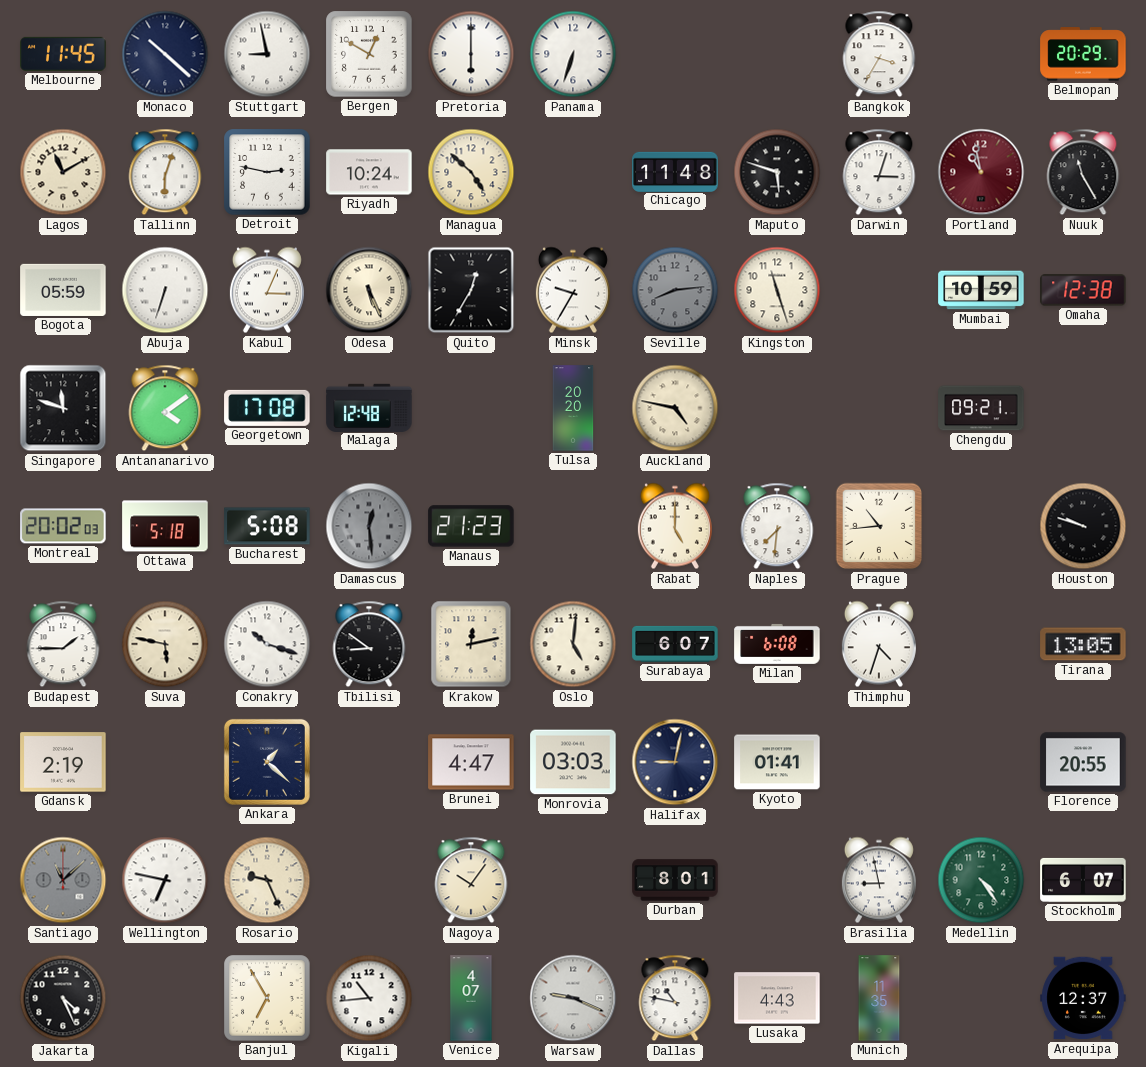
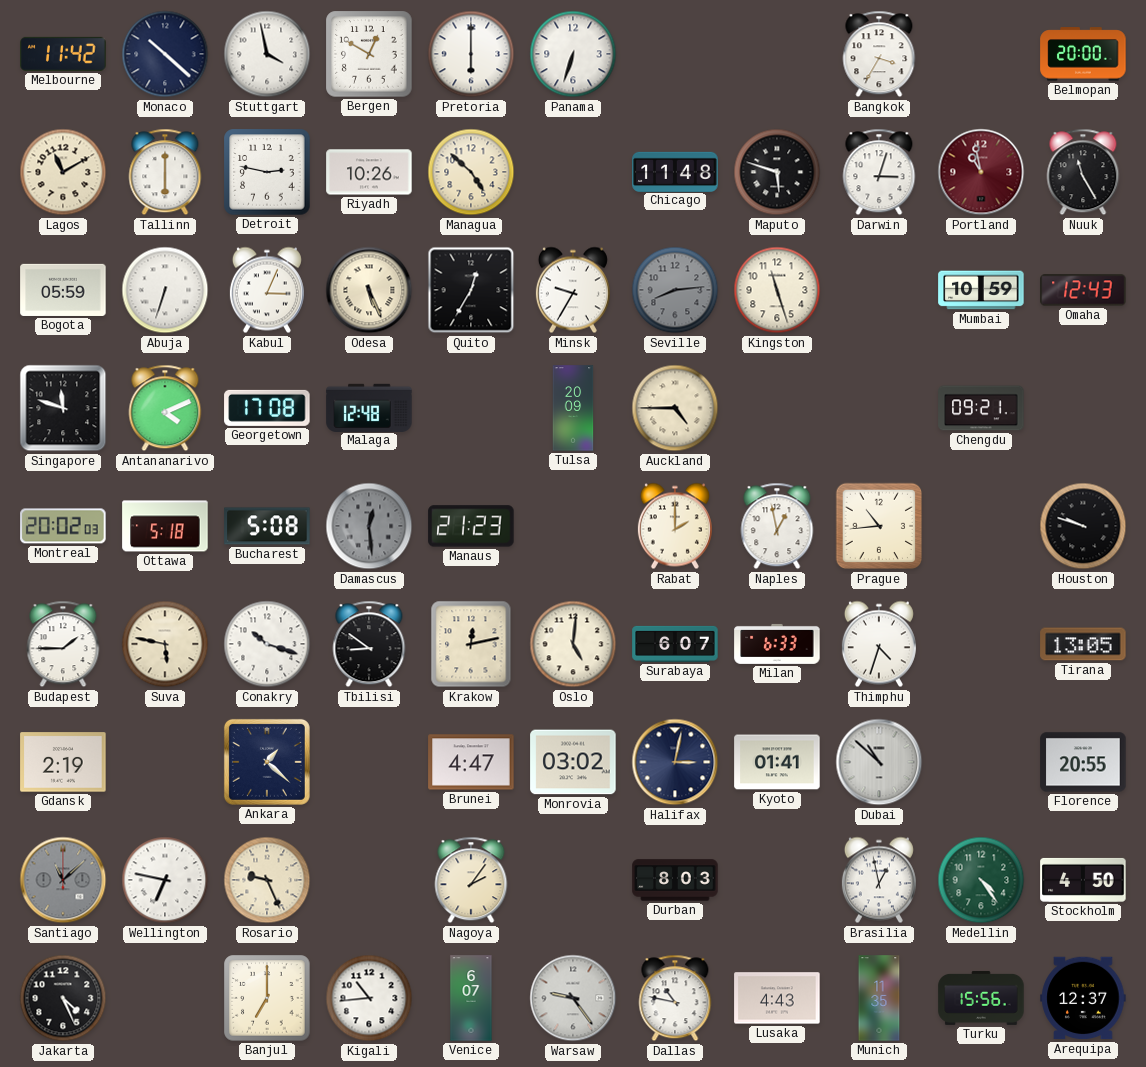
Melbourne: 11:45 -> 11:42
Stuttgart: 8:58 -> 3:58
Belmopan: 20:29 -> 20:00
Tallinn: 6:03 -> 6:00
Riyadh: 10:24 -> 10:26
Omaha: 12:38 -> 12:43
Antananarivo: 4:09 -> 4:11
Tulsa: 20:20 -> 20:09
Auckland: 4:47 -> 4:45
Rabat: 5:00 -> 2:00
Naples: 7:31 -> 12:58
Milan: 6:08 -> 6:33
Monrovia: 03:03 -> 03:02
Halifax: 9:02 -> 3:02
Dubai: none -> 10:52
Nagoya: 10:06 -> 2:06
Durban: 8:01 -> 8:03
Brasilia: 8:58 -> 12:58
Stockholm: 6:07 -> 4:50
Banjul: 6:55 -> 7:00
Venice: 4:07 -> 6:07
Warsaw: 9:19 -> 9:24
Turku: none -> 15:56
